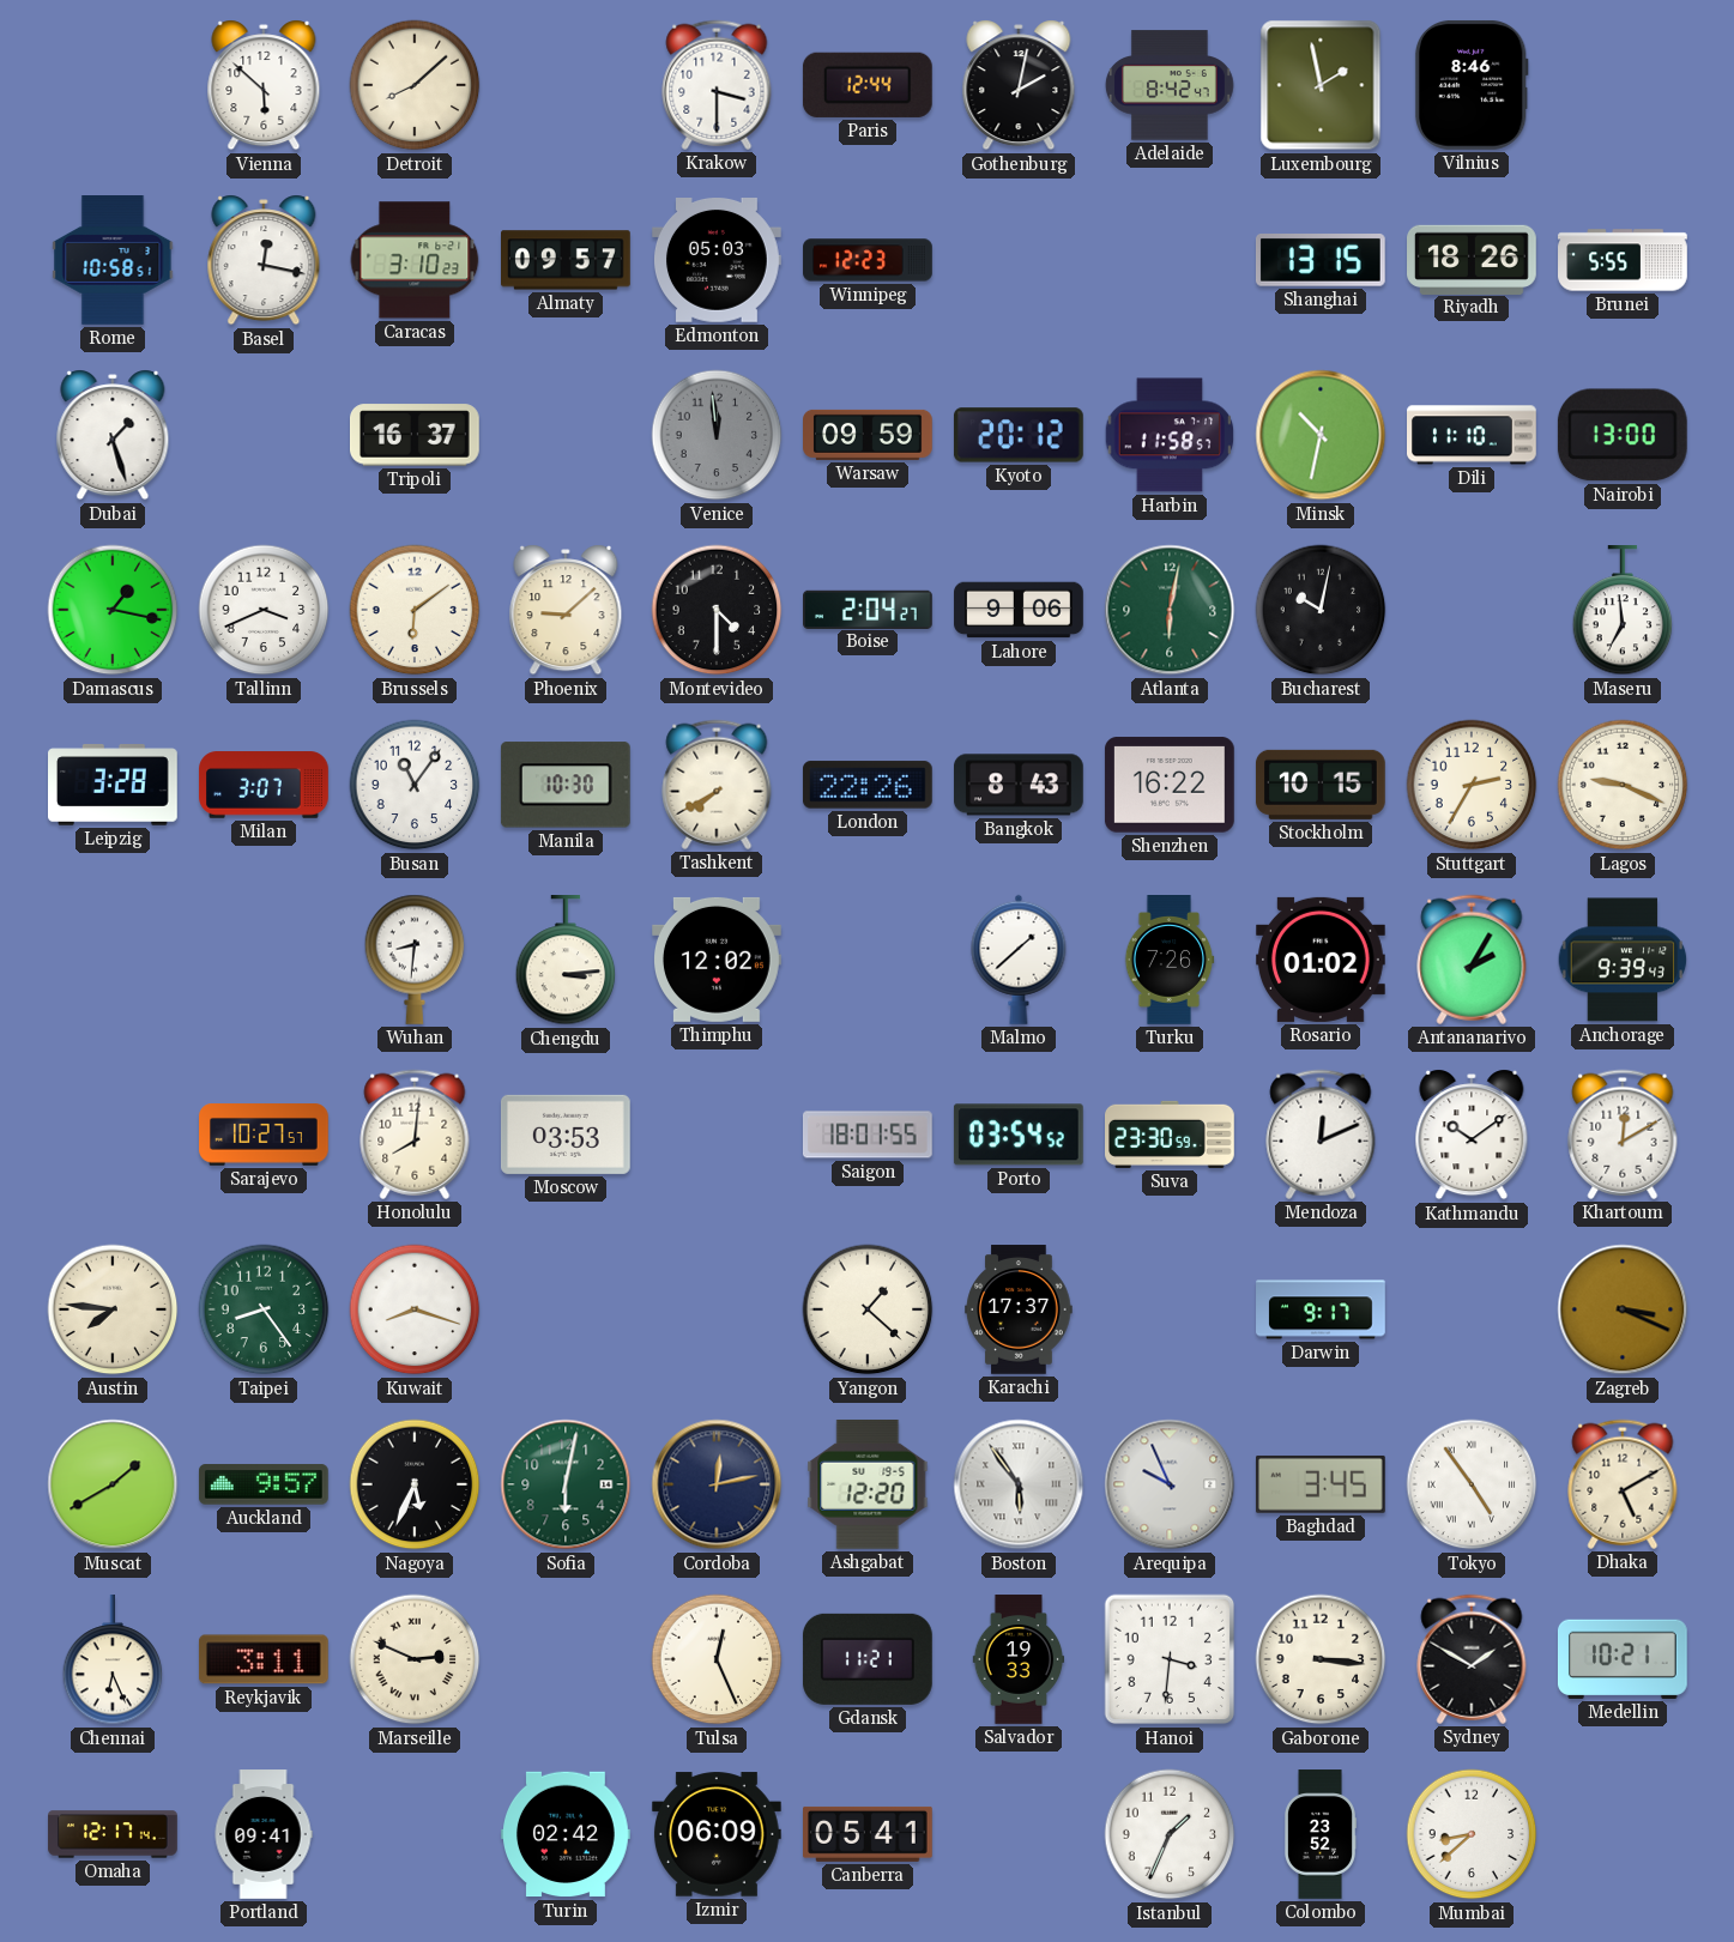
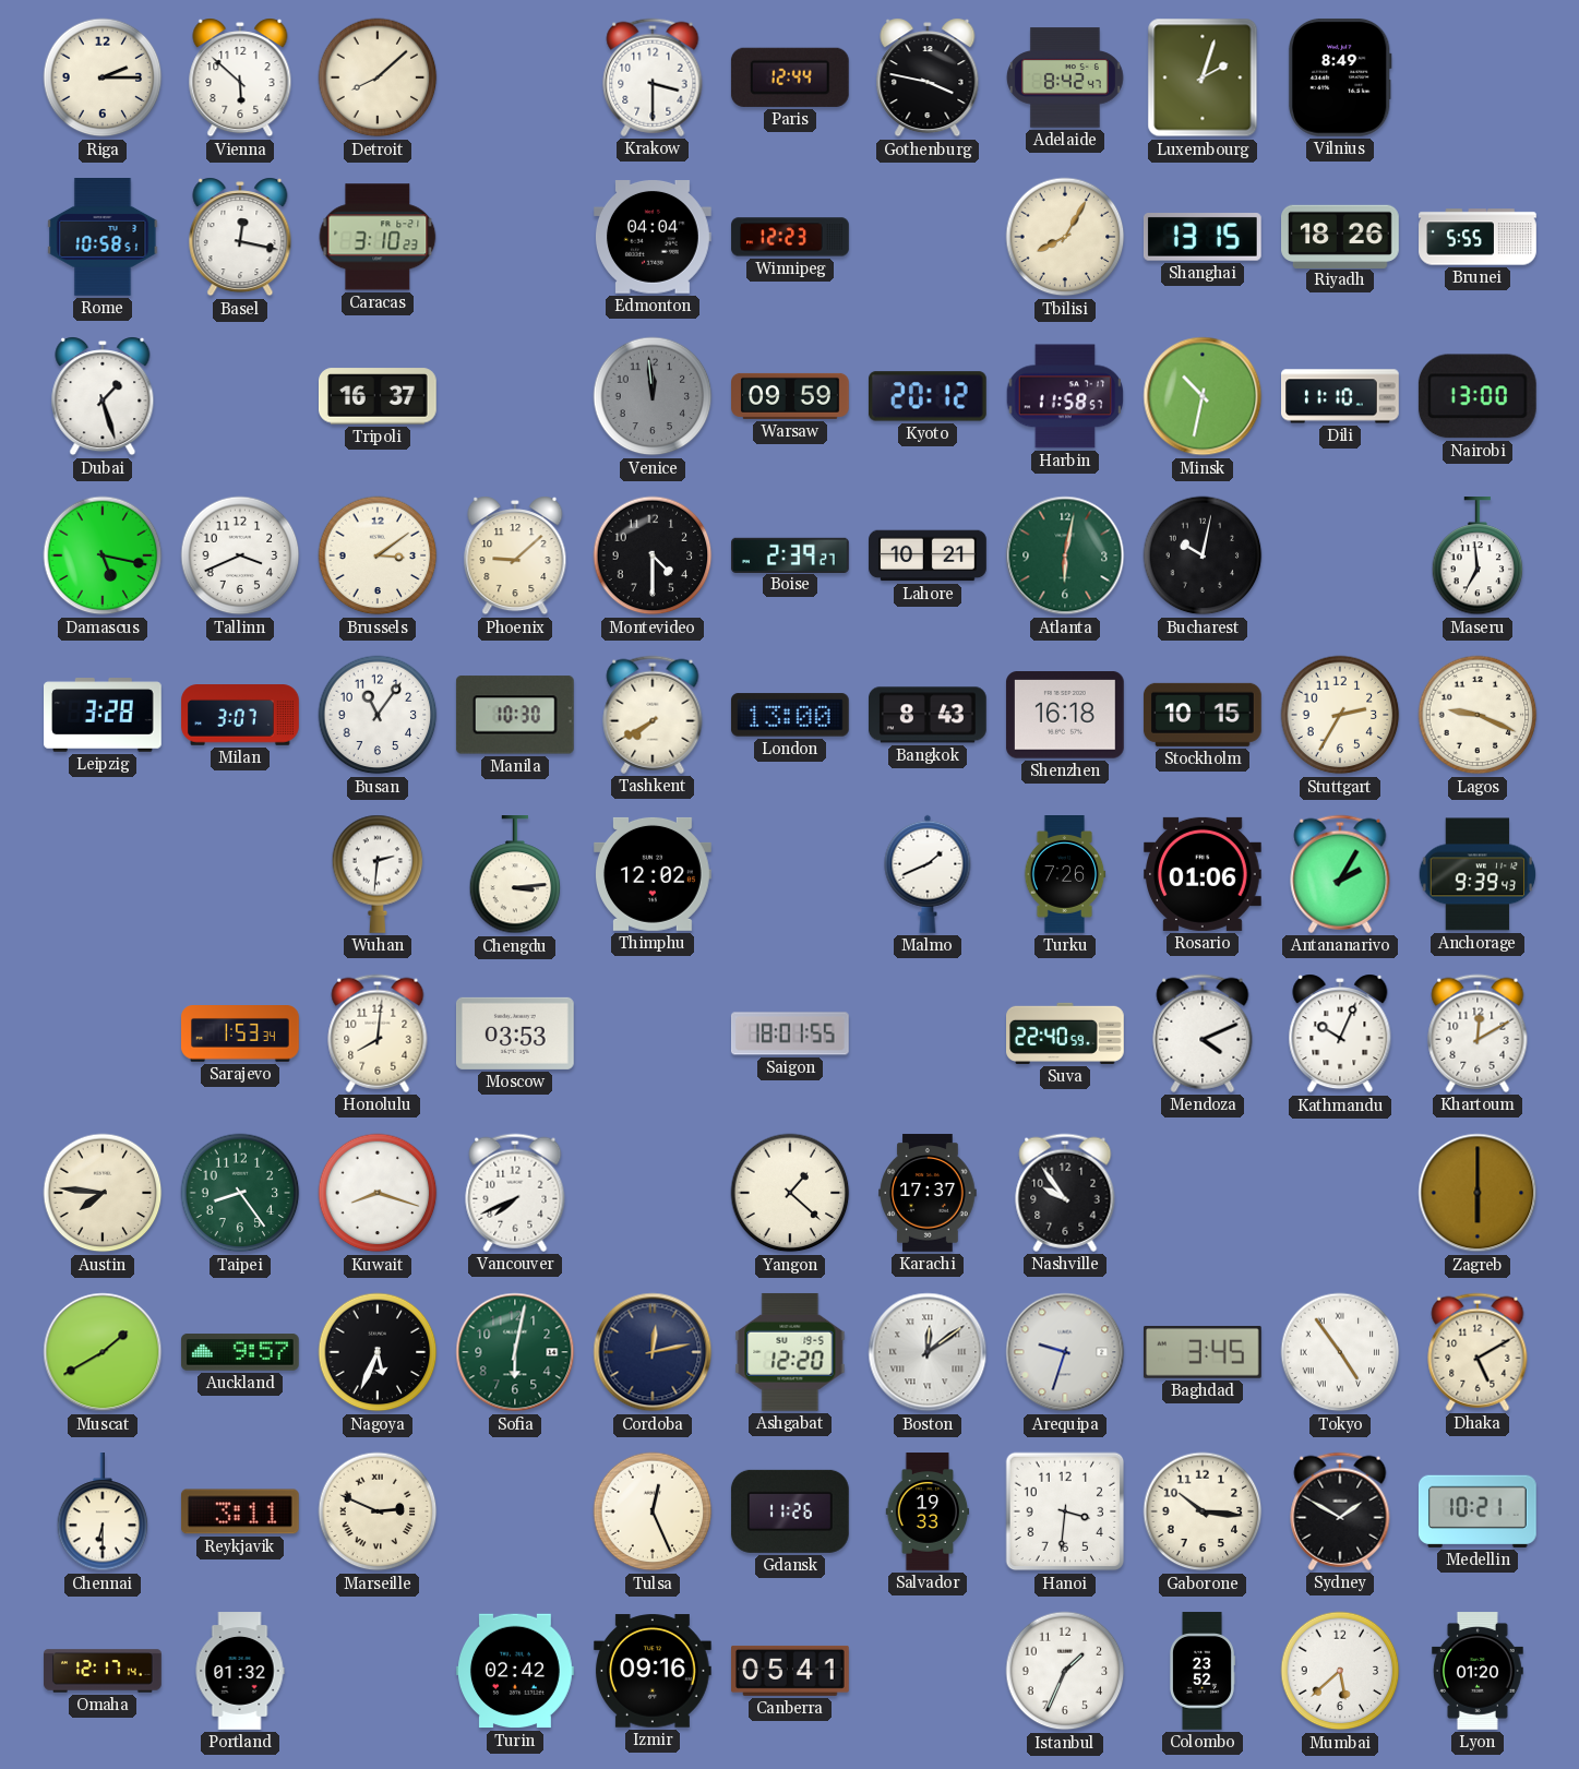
Riga: none -> 2:15
Gothenburg: 2:02 -> 3:47
Luxembourg: 1:58 -> 2:03
Vilnius: 8:46 -> 8:49
Almaty: 09:57 -> none
Edmonton: 05:03 -> 04:04
Tbilisi: none -> 8:05
Damascus: 1:17 -> 5:17
Brussels: 6:09 -> 3:09
Boise: 2:04 -> 2:39
Lahore: 9:06 -> 10:21
London: 22:26 -> 13:00
Shenzhen: 16:22 -> 16:18
Wuhan: 8:31 -> 2:31
Malmo: 1:38 -> 1:41
Rosario: 01:02 -> 01:06
Sarajevo: 10:27 -> 1:53
Porto: 03:54 -> none
Suva: 23:30 -> 22:40
Mendoza: 12:11 -> 4:11
Kathmandu: 10:09 -> 10:04
Vancouver: none -> 7:41
Nashville: none -> 9:54
Darwin: 9:17 -> none
Zagreb: 3:19 -> 6:00
Boston: 5:54 -> 12:09
Arequipa: 9:56 -> 9:33
Chennai: 6:26 -> 6:30
Gdansk: 11:21 -> 11:26
Gaborone: 3:16 -> 10:16
Portland: 09:41 -> 01:32
Izmir: 06:09 -> 09:16
Mumbai: 8:38 -> 5:38
Lyon: none -> 01:20
